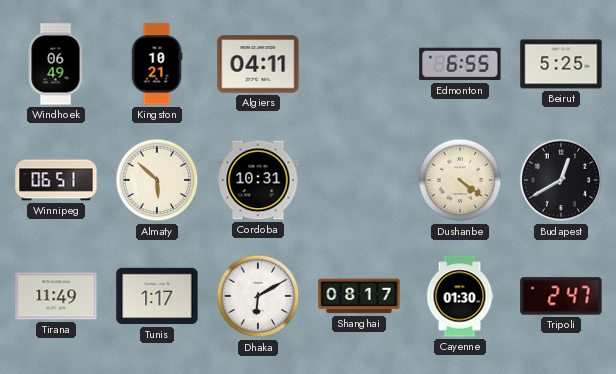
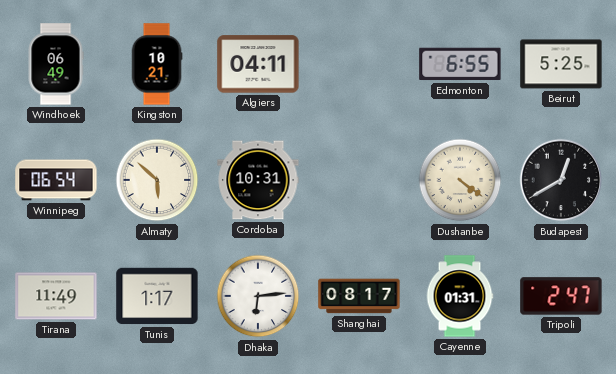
Winnipeg: 06:51 -> 06:54
Dhaka: 6:10 -> 6:14
Cayenne: 01:30 -> 01:31
